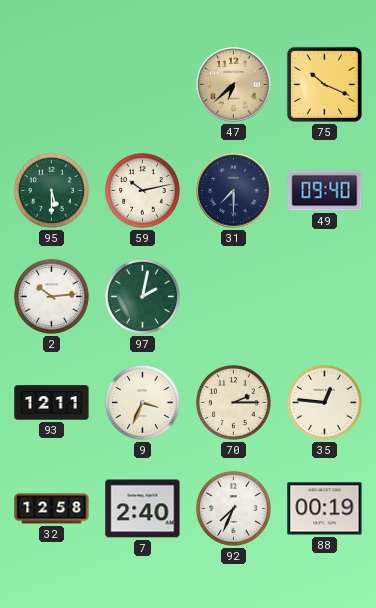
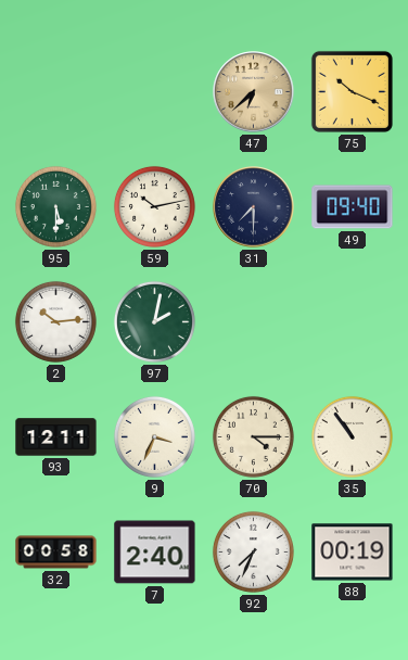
70: 2:15 -> 4:15
35: 12:46 -> 10:54
32: 12:58 -> 00:58
